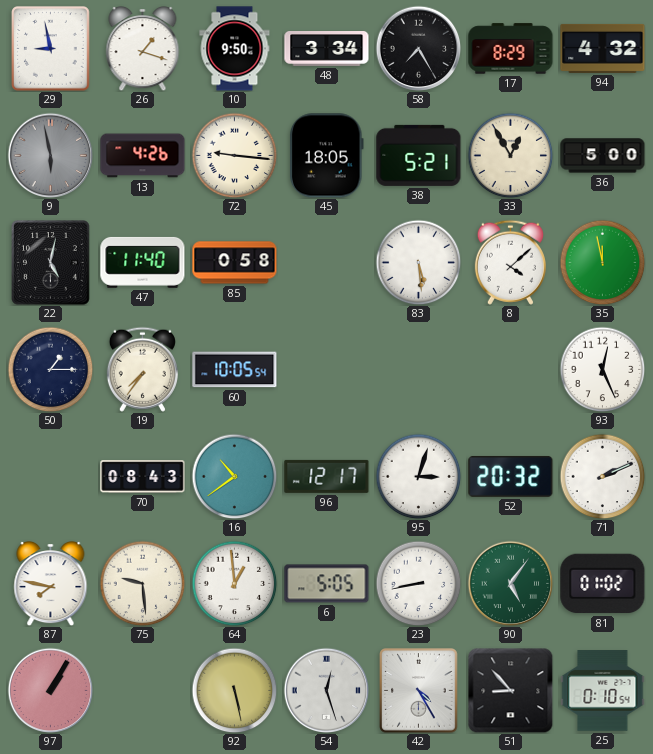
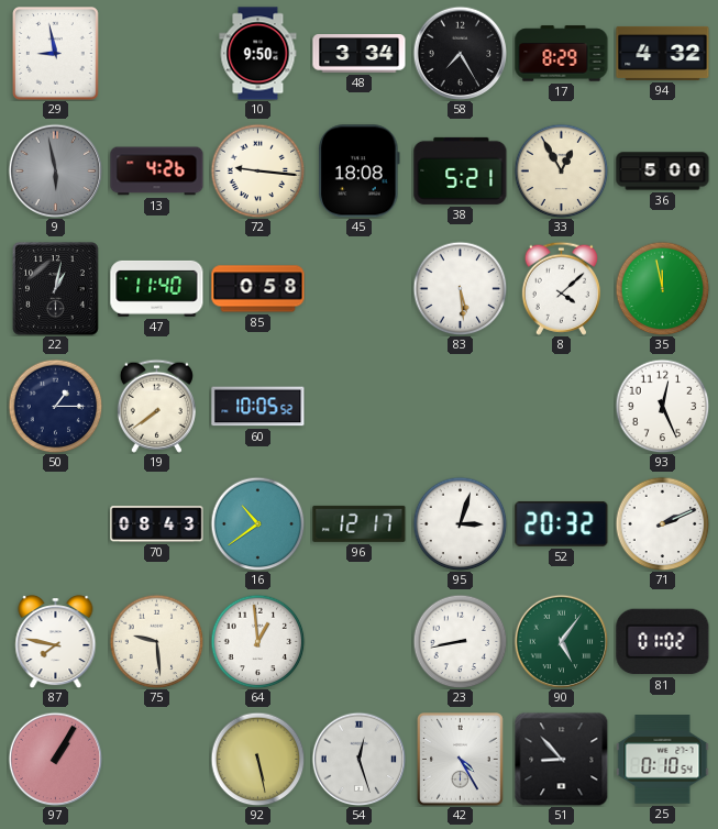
26: 1:18 -> none
45: 18:05 -> 18:08
22: 5:02 -> 1:02
19: 7:36 -> 7:39
60: 10:05:54 -> 10:05:52
6: 5:05 -> none
